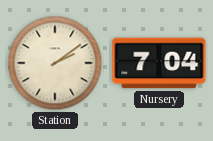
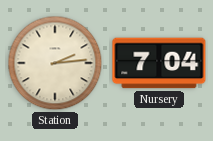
Station: 2:09 -> 2:14
